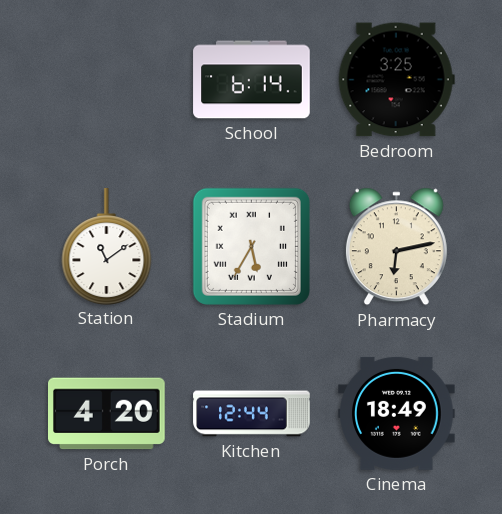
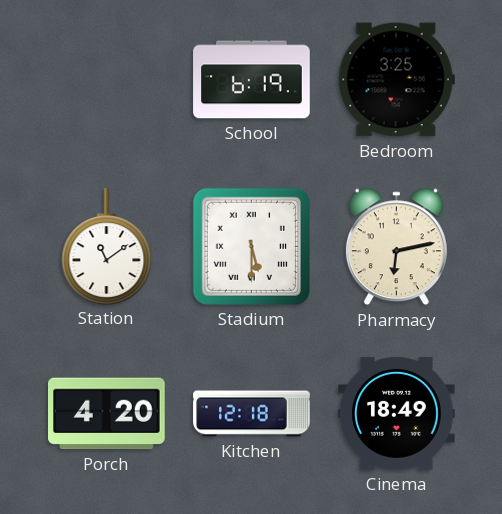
School: 6:14 -> 6:19
Stadium: 5:35 -> 5:30
Kitchen: 12:44 -> 12:18
